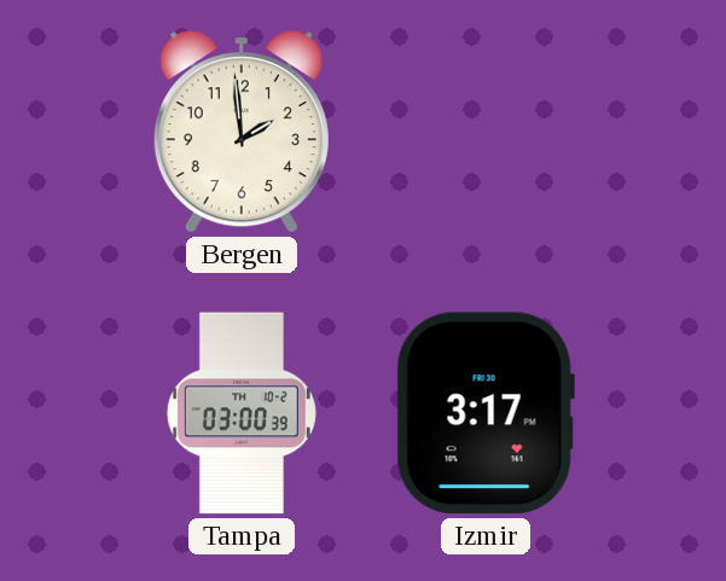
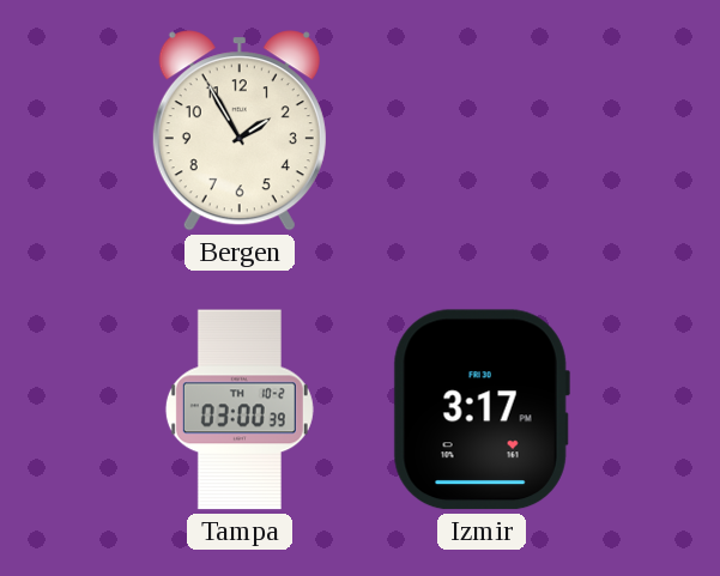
Bergen: 1:59 -> 1:55
